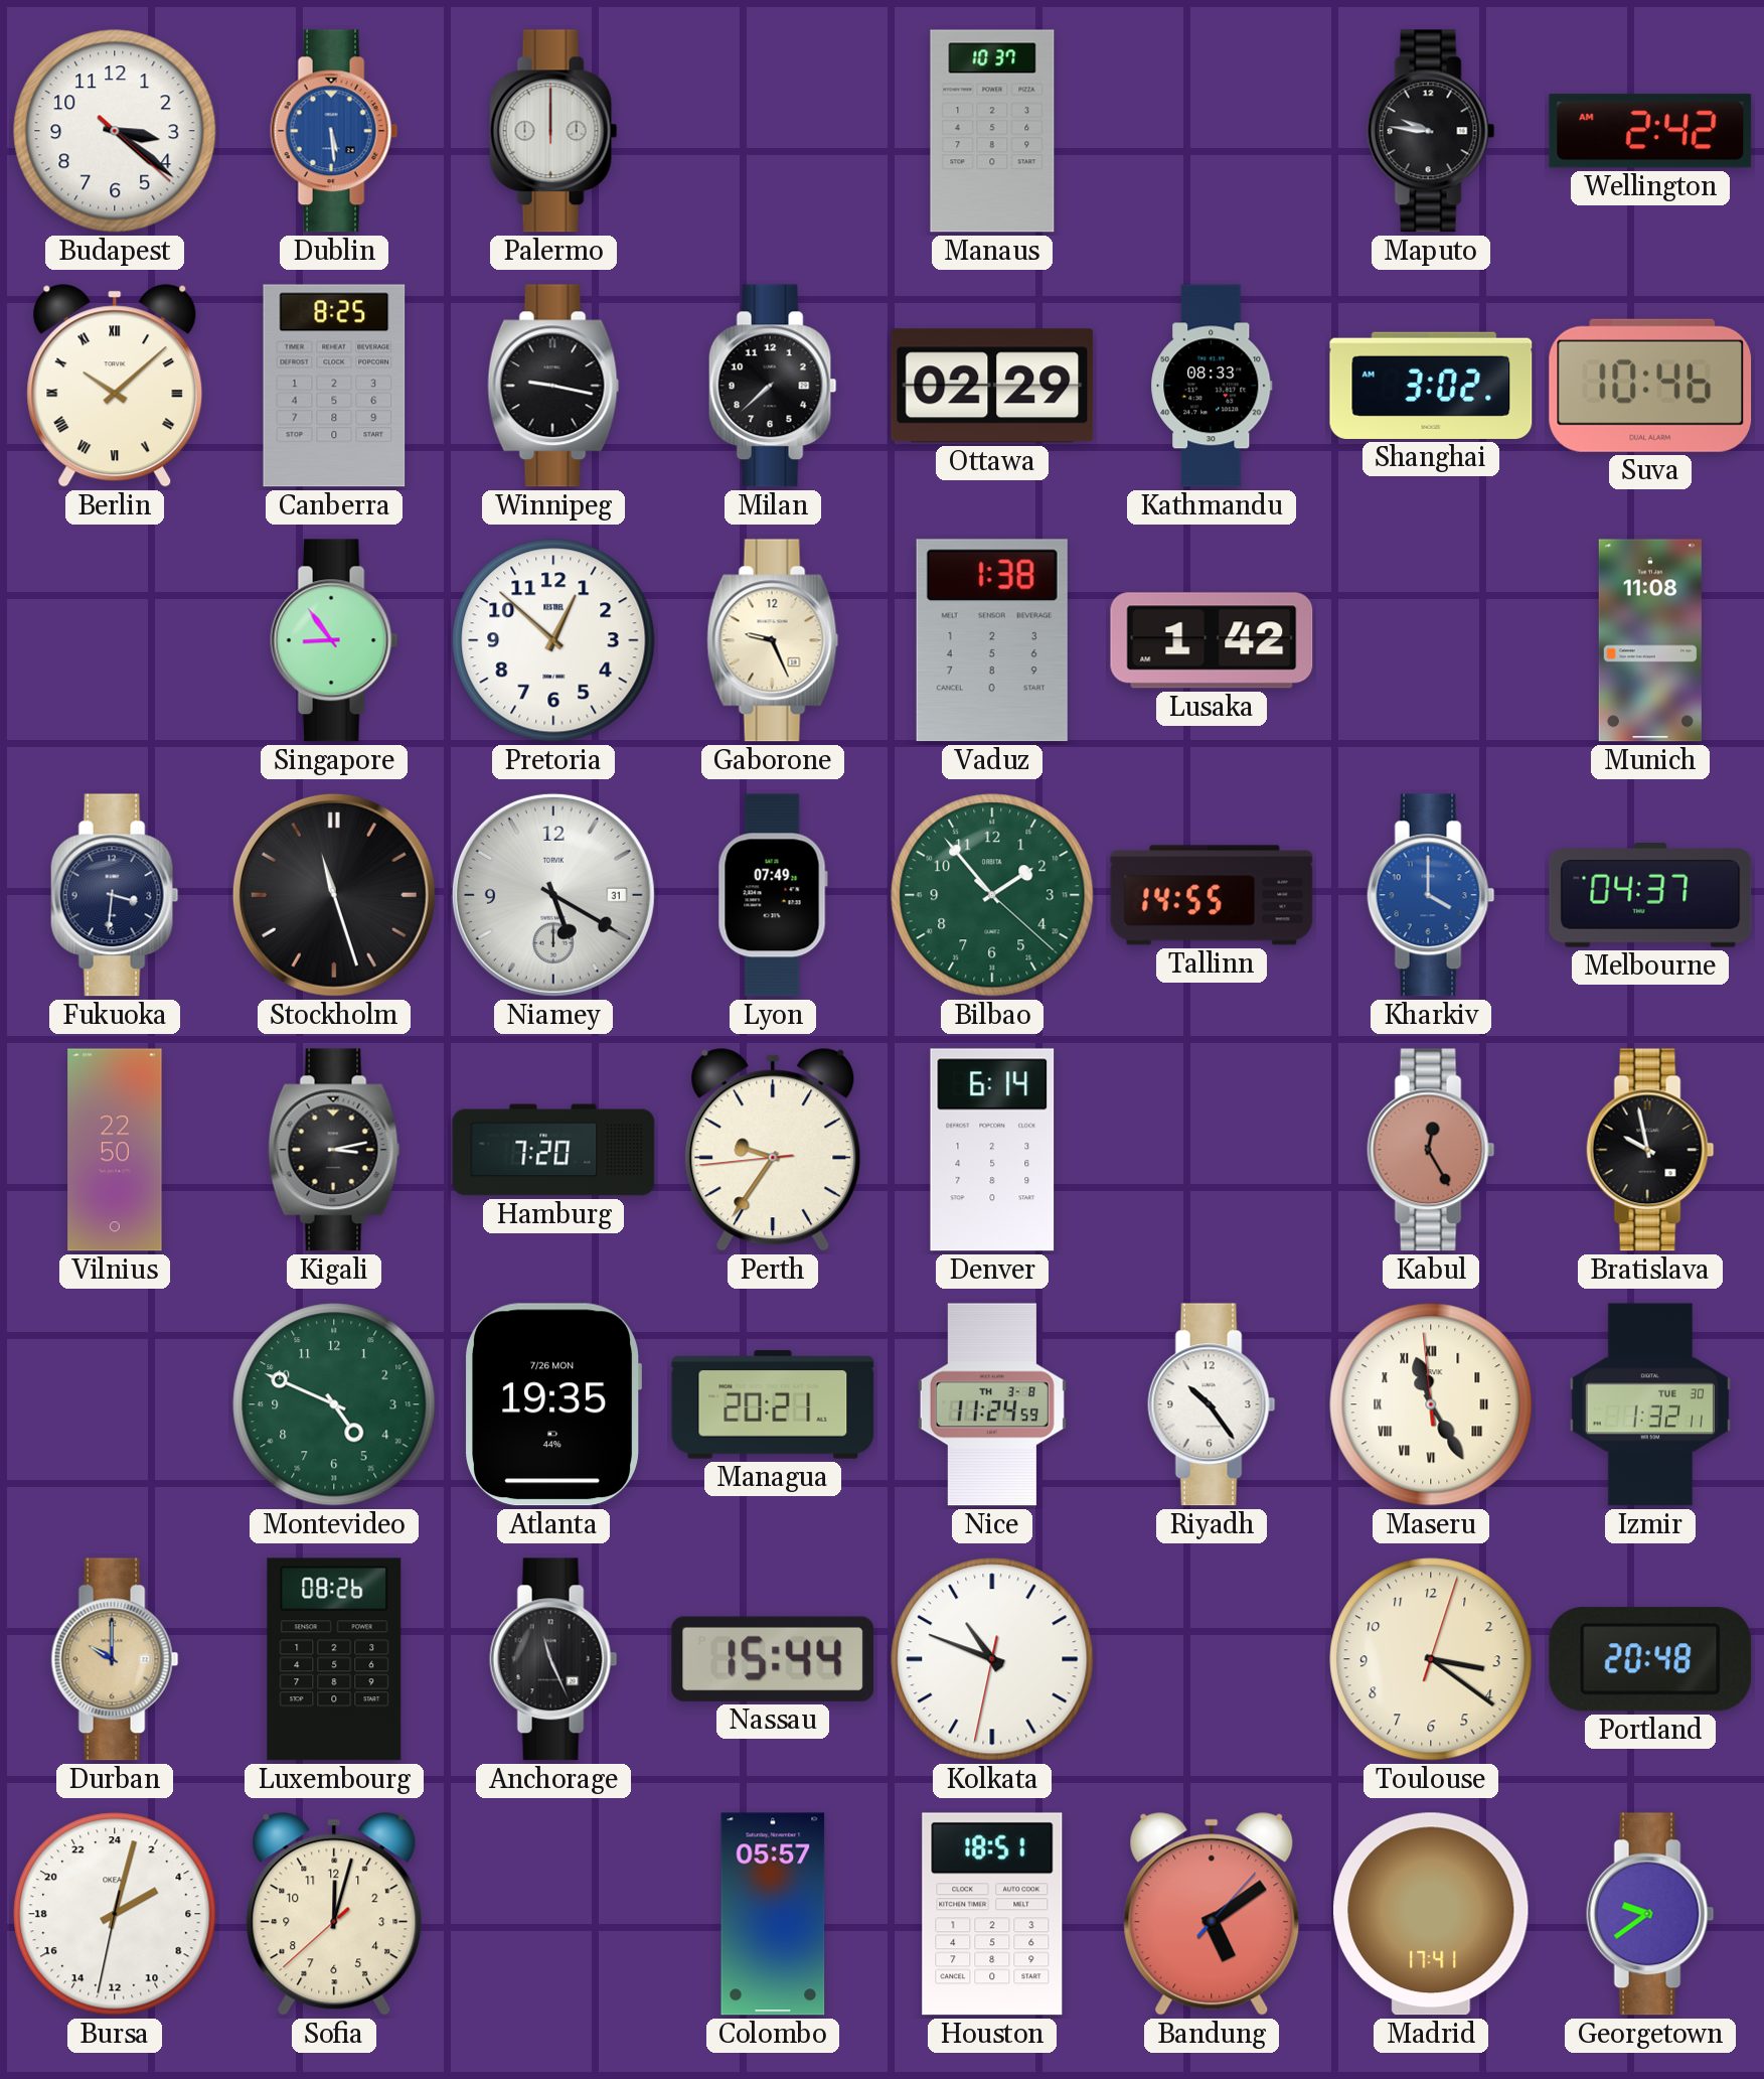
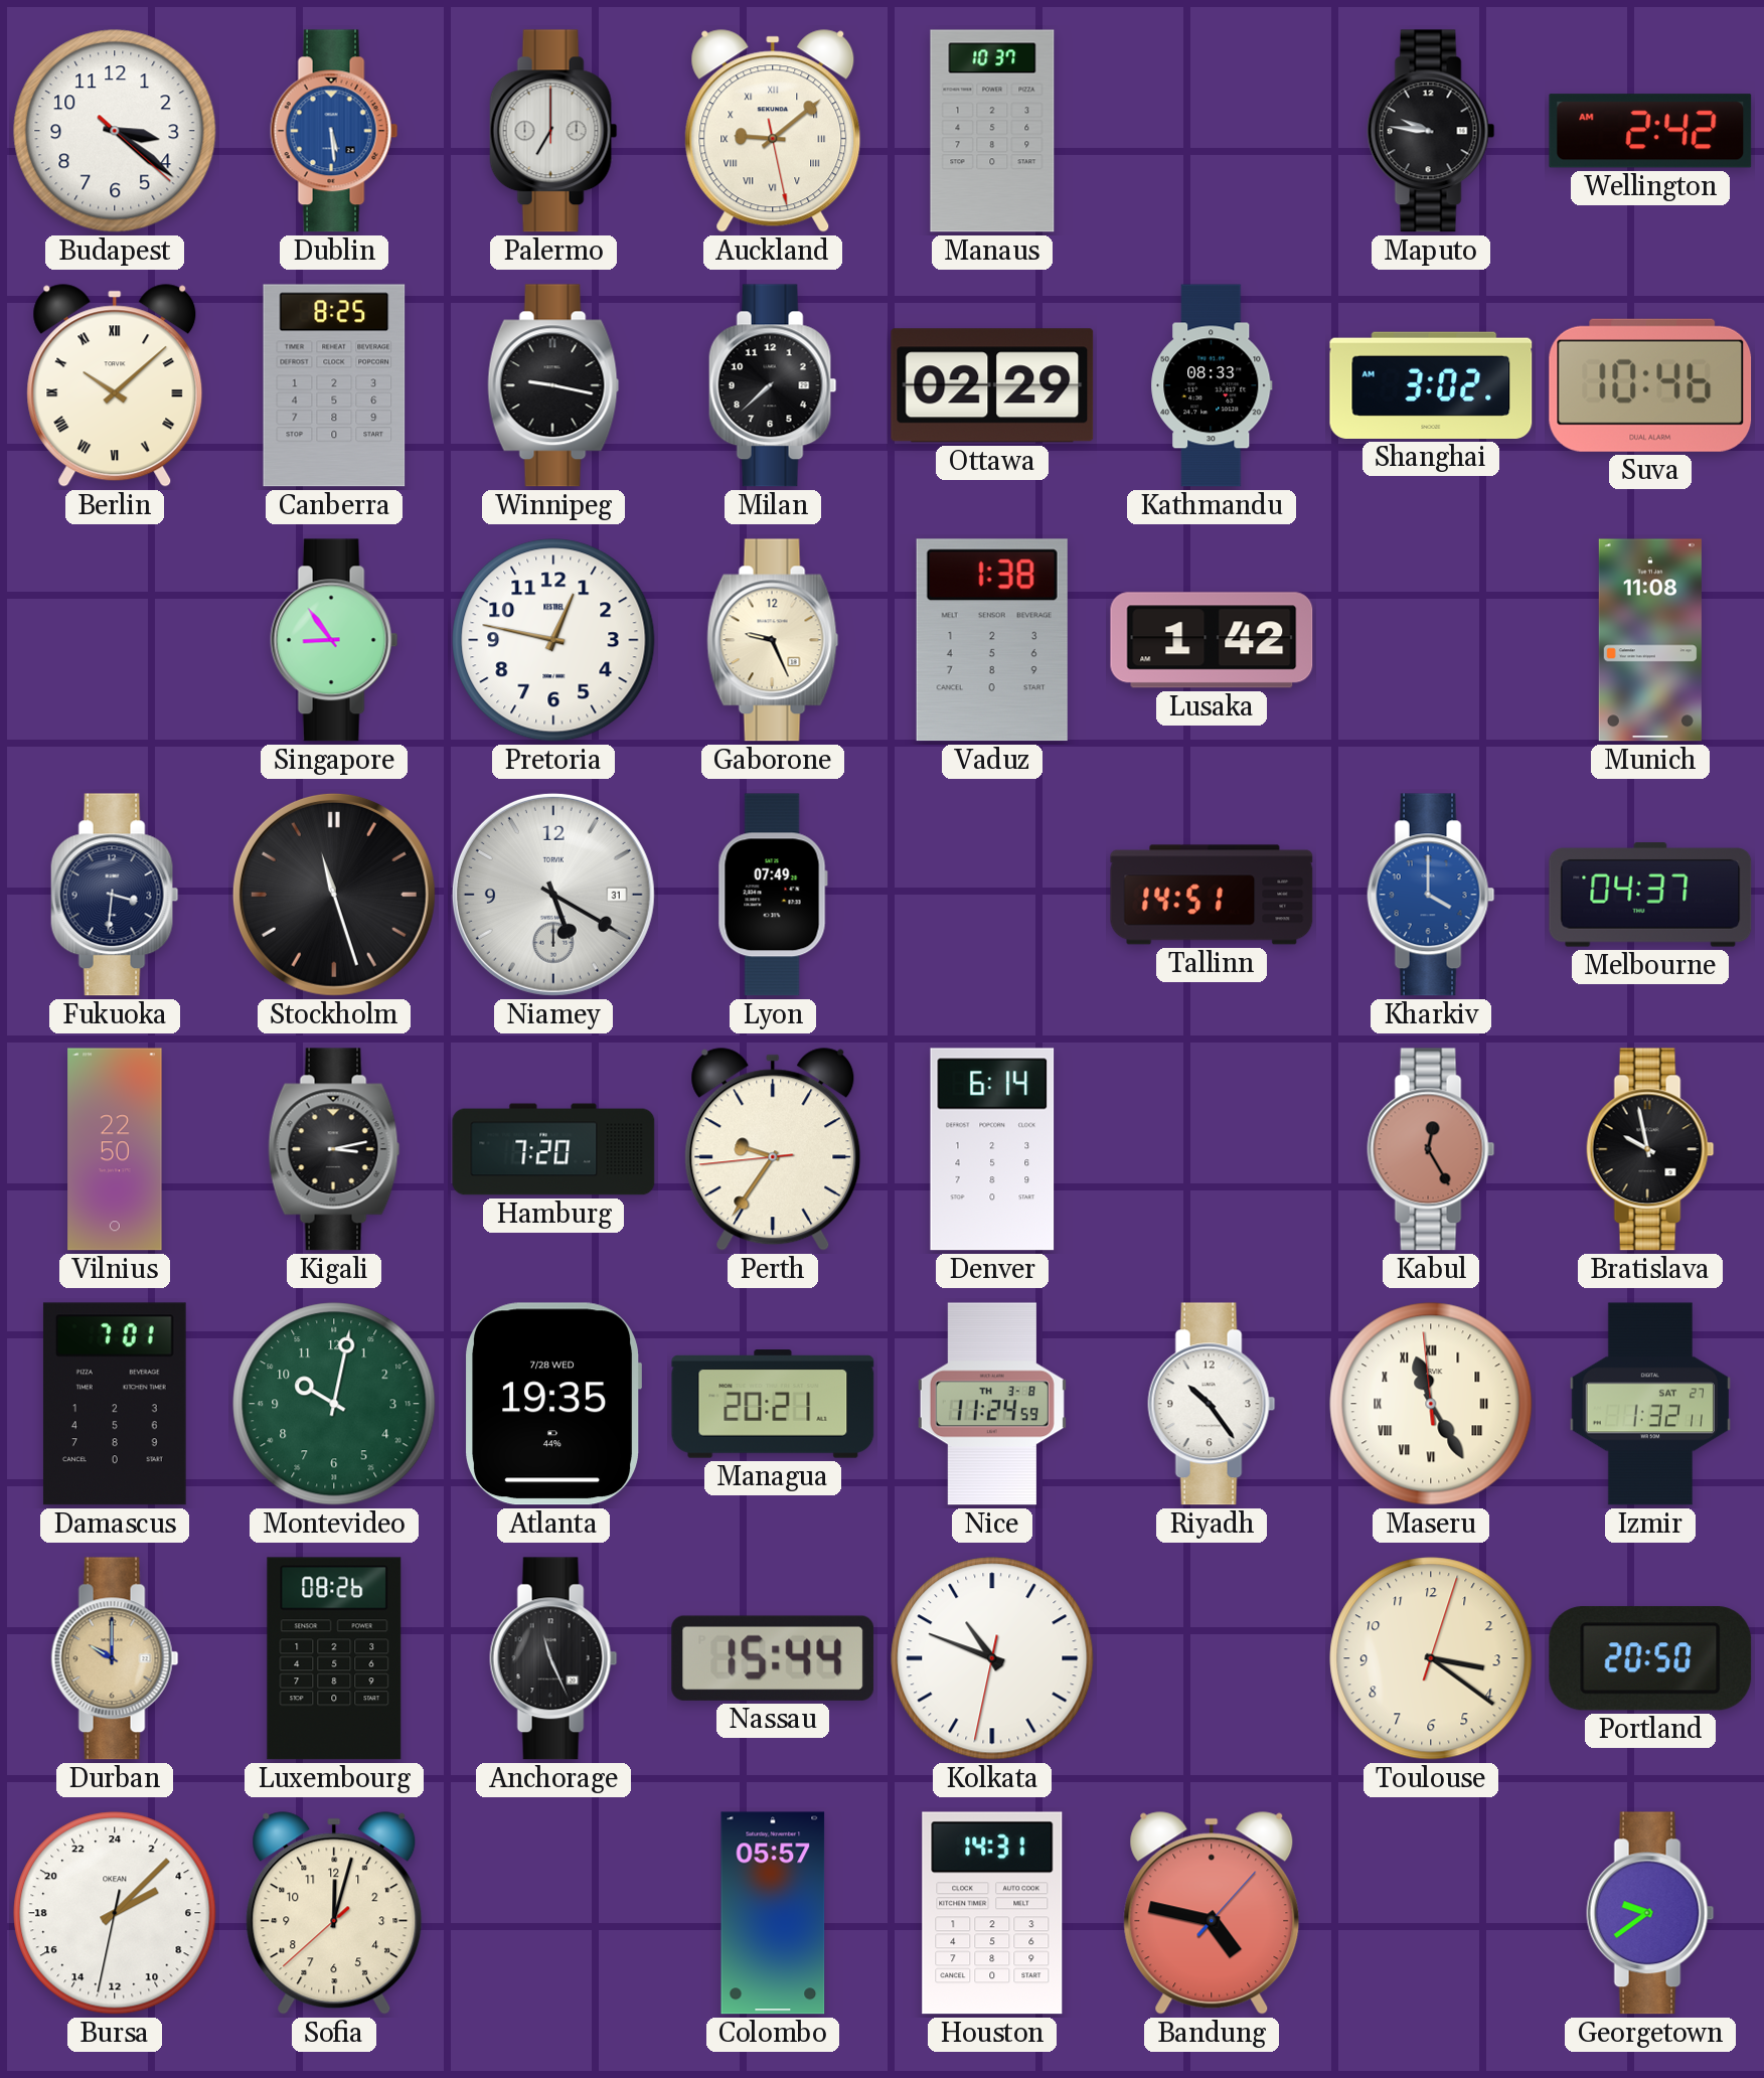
Palermo: 12:00 -> 7:00
Auckland: none -> 9:08
Pretoria: 12:52 -> 12:47
Bilbao: 1:53 -> none
Tallinn: 14:55 -> 14:51
Damascus: none -> 7:01
Montevideo: 4:49 -> 10:02
Atlanta date: 7/26 MON -> 7/28 WED
Izmir date: TUE 30 -> SAT 27
Portland: 20:48 -> 20:50
Bursa: 4:02 -> 4:07
Houston: 18:51 -> 14:31
Bandung: 5:09 -> 4:47
Madrid: 17:41 -> none
